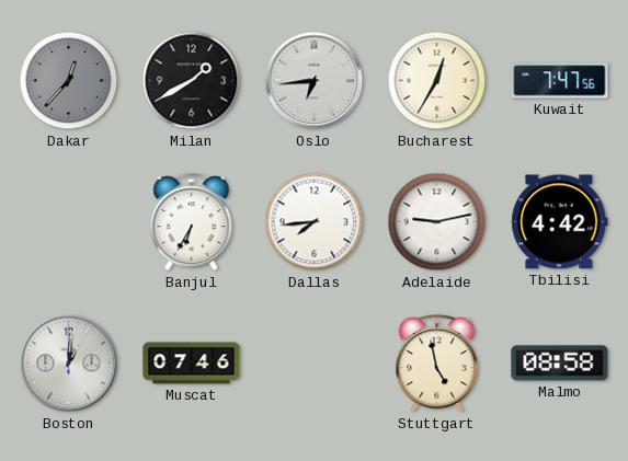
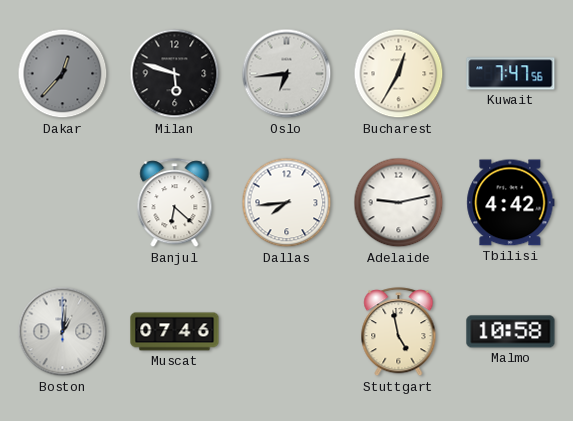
Milan: 1:40 -> 5:48
Banjul: 6:35 -> 6:22
Malmo: 08:58 -> 10:58
